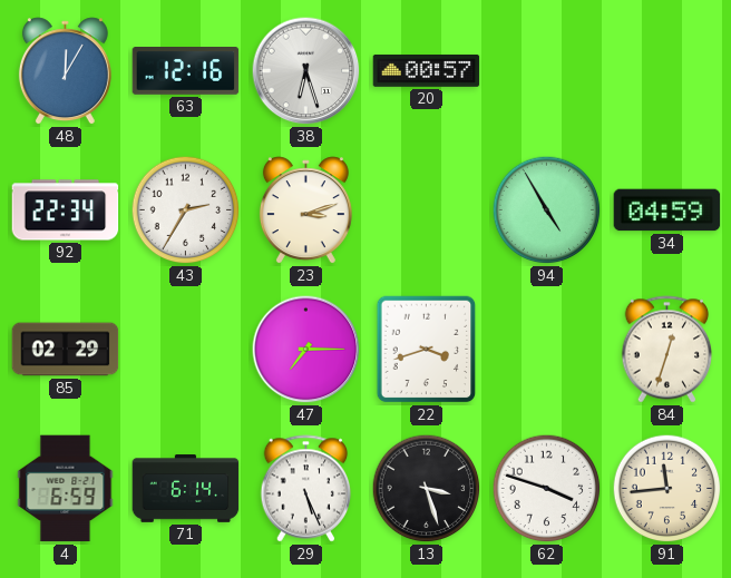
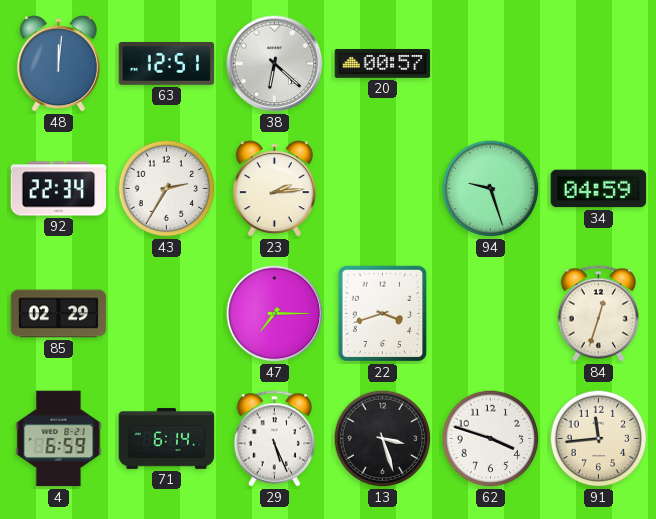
48: 12:05 -> 12:01
63: 12:16 -> 12:51
38: 6:27 -> 6:22
23: 3:12 -> 2:14
94: 4:55 -> 9:27
